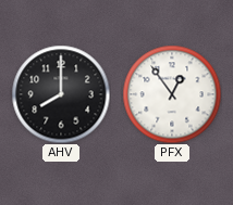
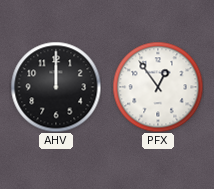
AHV: 8:00 -> 12:00
